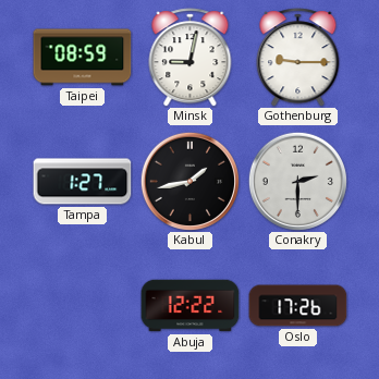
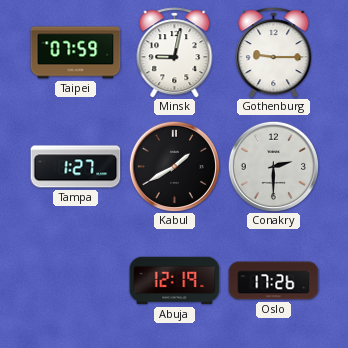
Taipei: 08:59 -> 07:59
Kabul: 1:43 -> 1:40
Abuja: 12:22 -> 12:19
